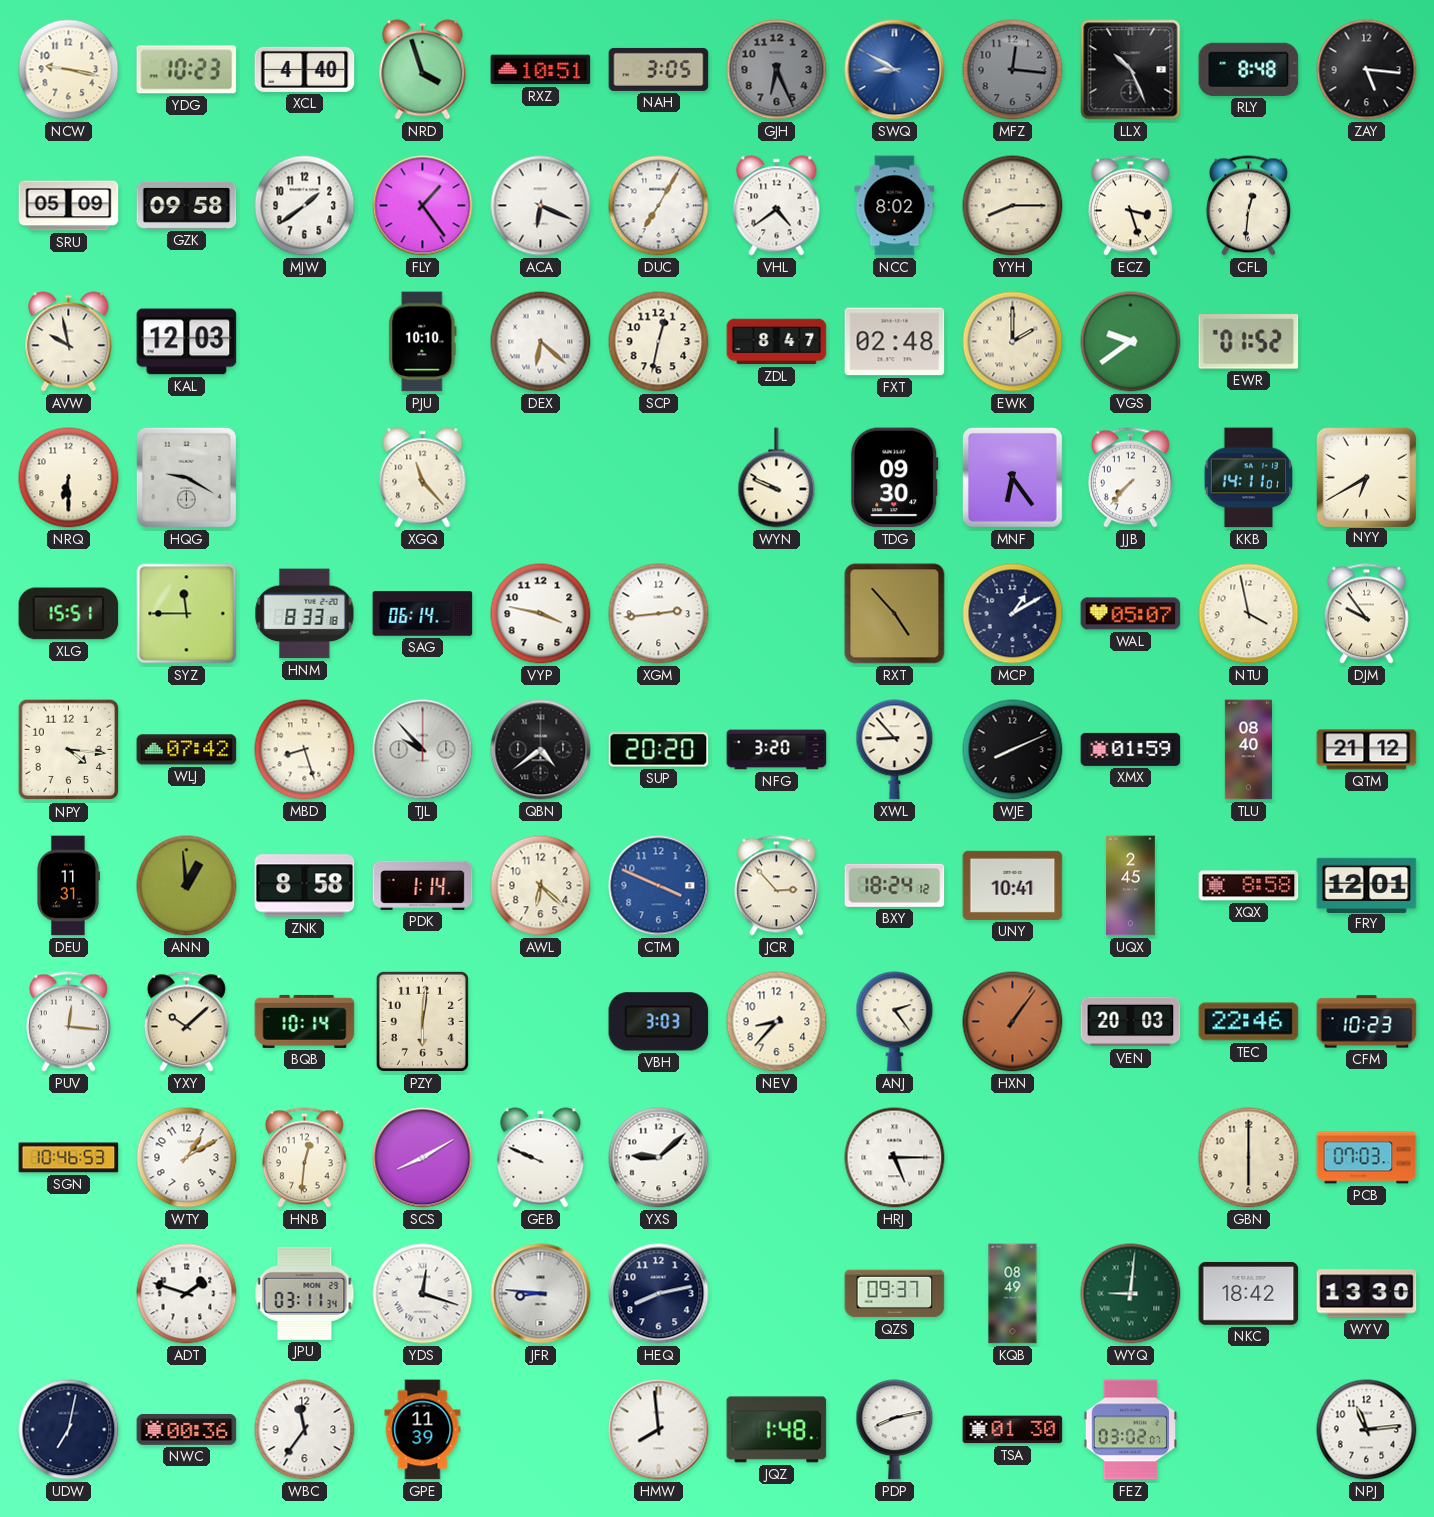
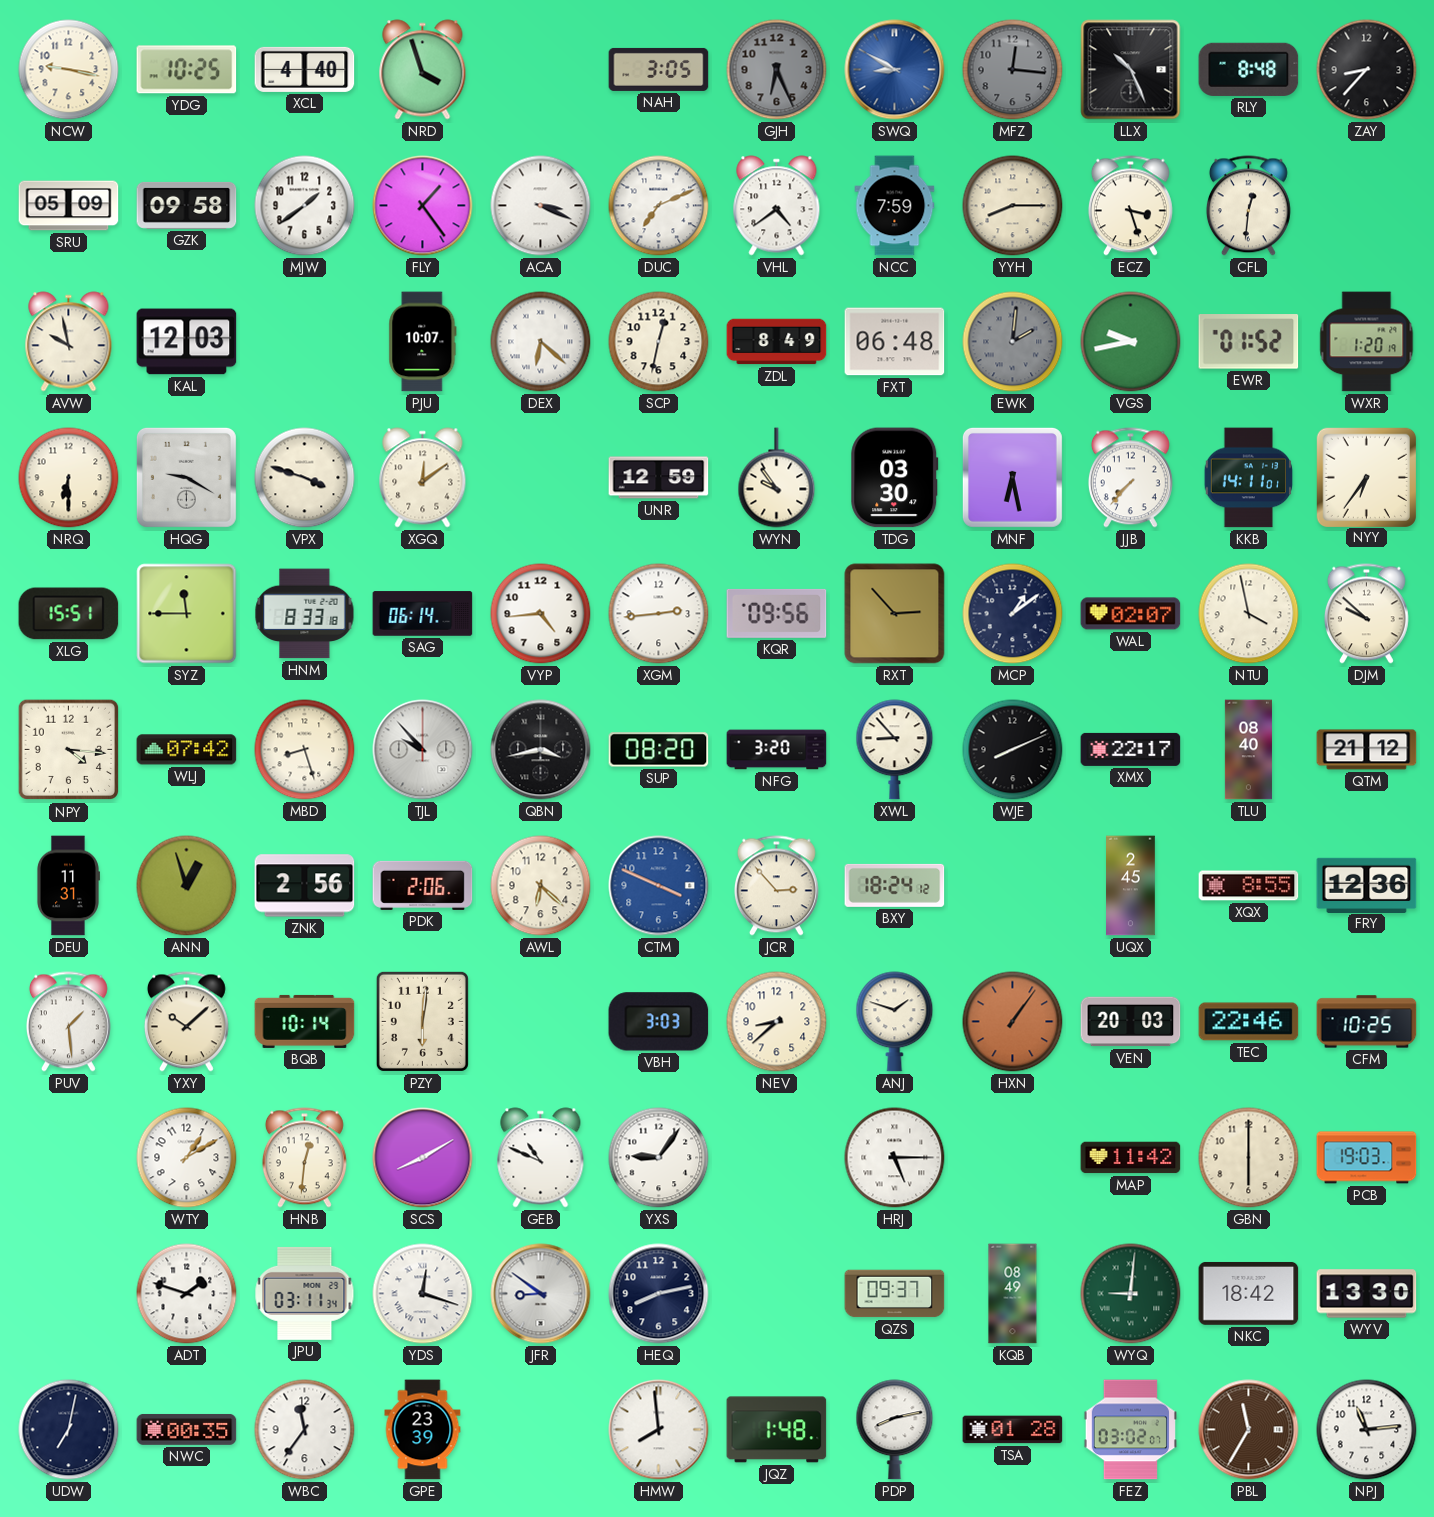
YDG: 10:23 -> 10:25
RXZ: 10:51 -> none
ZAY: 5:16 -> 8:37
ACA: 6:19 -> 3:19
DUC: 7:05 -> 7:11
NCC: 8:02 -> 7:59
PJU: 10:10 -> 10:07
ZDL: 8:47 -> 8:49
FXT: 02:48 -> 06:48
EWK: 2:00 -> 2:01
EWK dial: cream -> grey
VGS: 9:39 -> 9:43
WXR: none -> 1:20
VPX: none -> 3:48
XGQ: 11:23 -> 12:09
UNR: none -> 12:59
WYN: 9:49 -> 9:54
TDG: 09:30 -> 03:30
MNF: 6:24 -> 6:28
NYY: 6:40 -> 6:36
VYP: 3:47 -> 4:44
KQR: none -> 09:56
RXT: 4:53 -> 2:53
MCP: 1:10 -> 1:09
WAL: 05:07 -> 02:07
DJM: 9:54 -> 9:52
QBN: 4:39 -> 3:43
SUP: 20:20 -> 08:20
XMX: 01:59 -> 22:17
ANN: 12:59 -> 12:57
ZNK: 8:58 -> 2:56
PDK: 1:14 -> 2:06
UNY: 10:41 -> none
XQX: 8:58 -> 8:55
FRY: 12:01 -> 12:36
PUV: 12:16 -> 1:29
NEV: 8:37 -> 8:38
ANJ: 2:24 -> 1:48
CFM: 10:23 -> 10:25
SGN: 10:46 -> none
GEB: 9:49 -> 10:49
YXS: 9:08 -> 9:06
MAP: none -> 11:42
PCB: 07:03 -> 19:03
JFR: 8:46 -> 8:51
NWC: 00:36 -> 00:35
GPE: 11:39 -> 23:39
TSA: 01:30 -> 01:28
PBL: none -> 11:35
